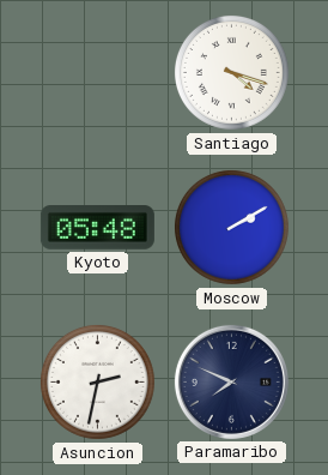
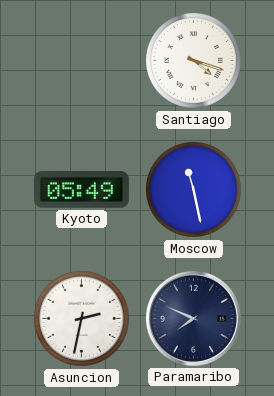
Kyoto: 05:48 -> 05:49
Moscow: 2:10 -> 11:28
